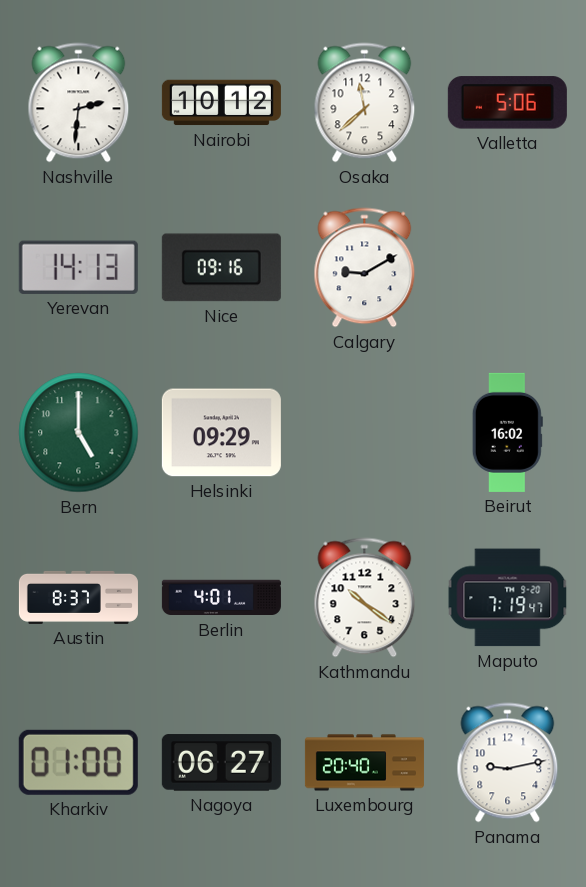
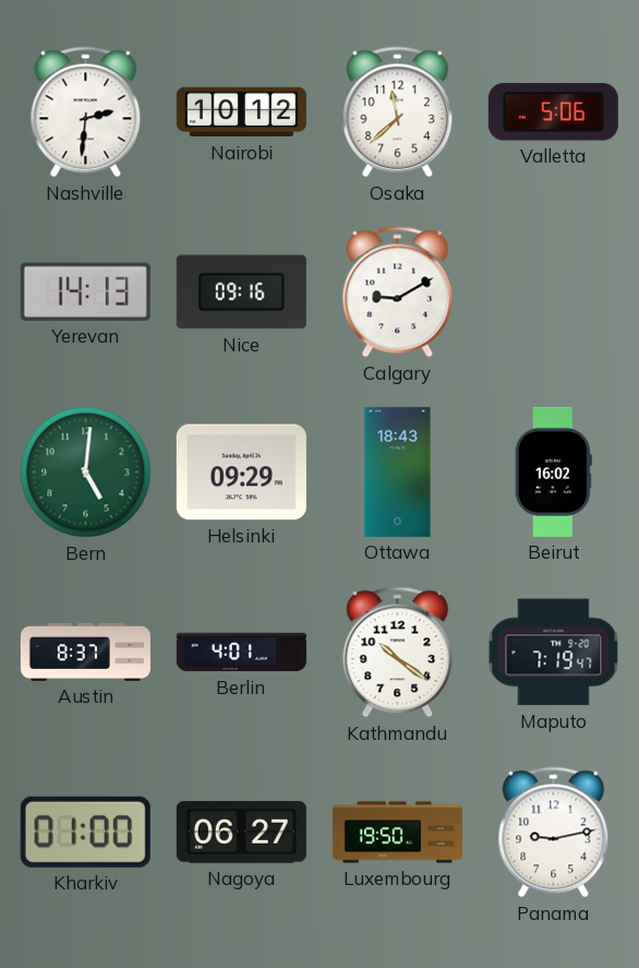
Bern: 5:00 -> 5:01
Ottawa: none -> 18:43
Luxembourg: 20:40 -> 19:50
